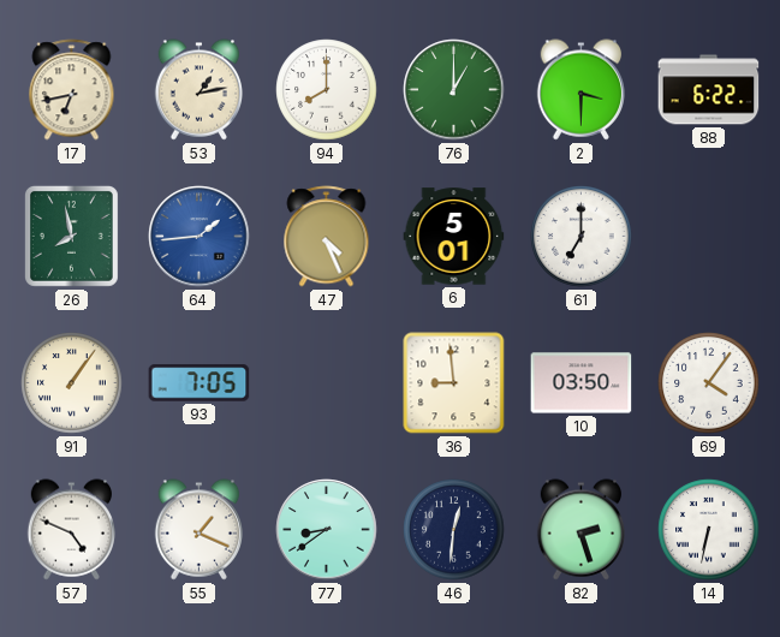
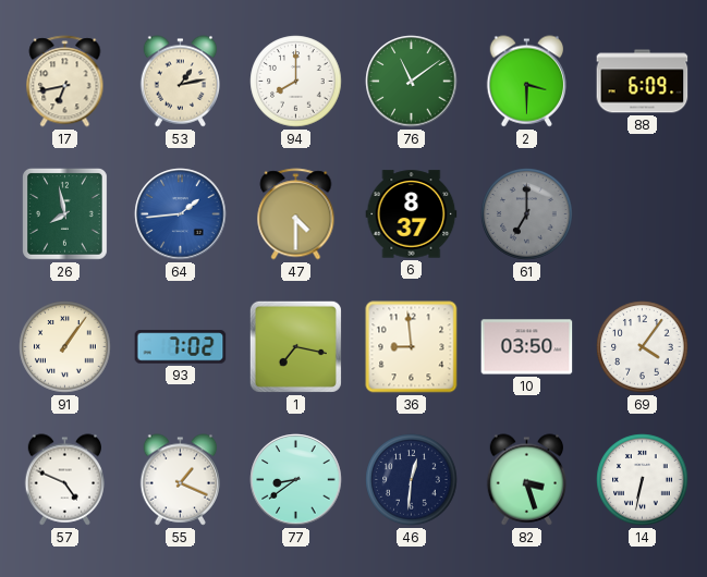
76: 1:00 -> 11:09
88: 6:22 -> 6:09
47: 4:26 -> 4:30
6: 5:01 -> 8:37
61 dial: white -> grey
93: 7:05 -> 7:02
1: none -> 7:17
82: 2:27 -> 3:27
